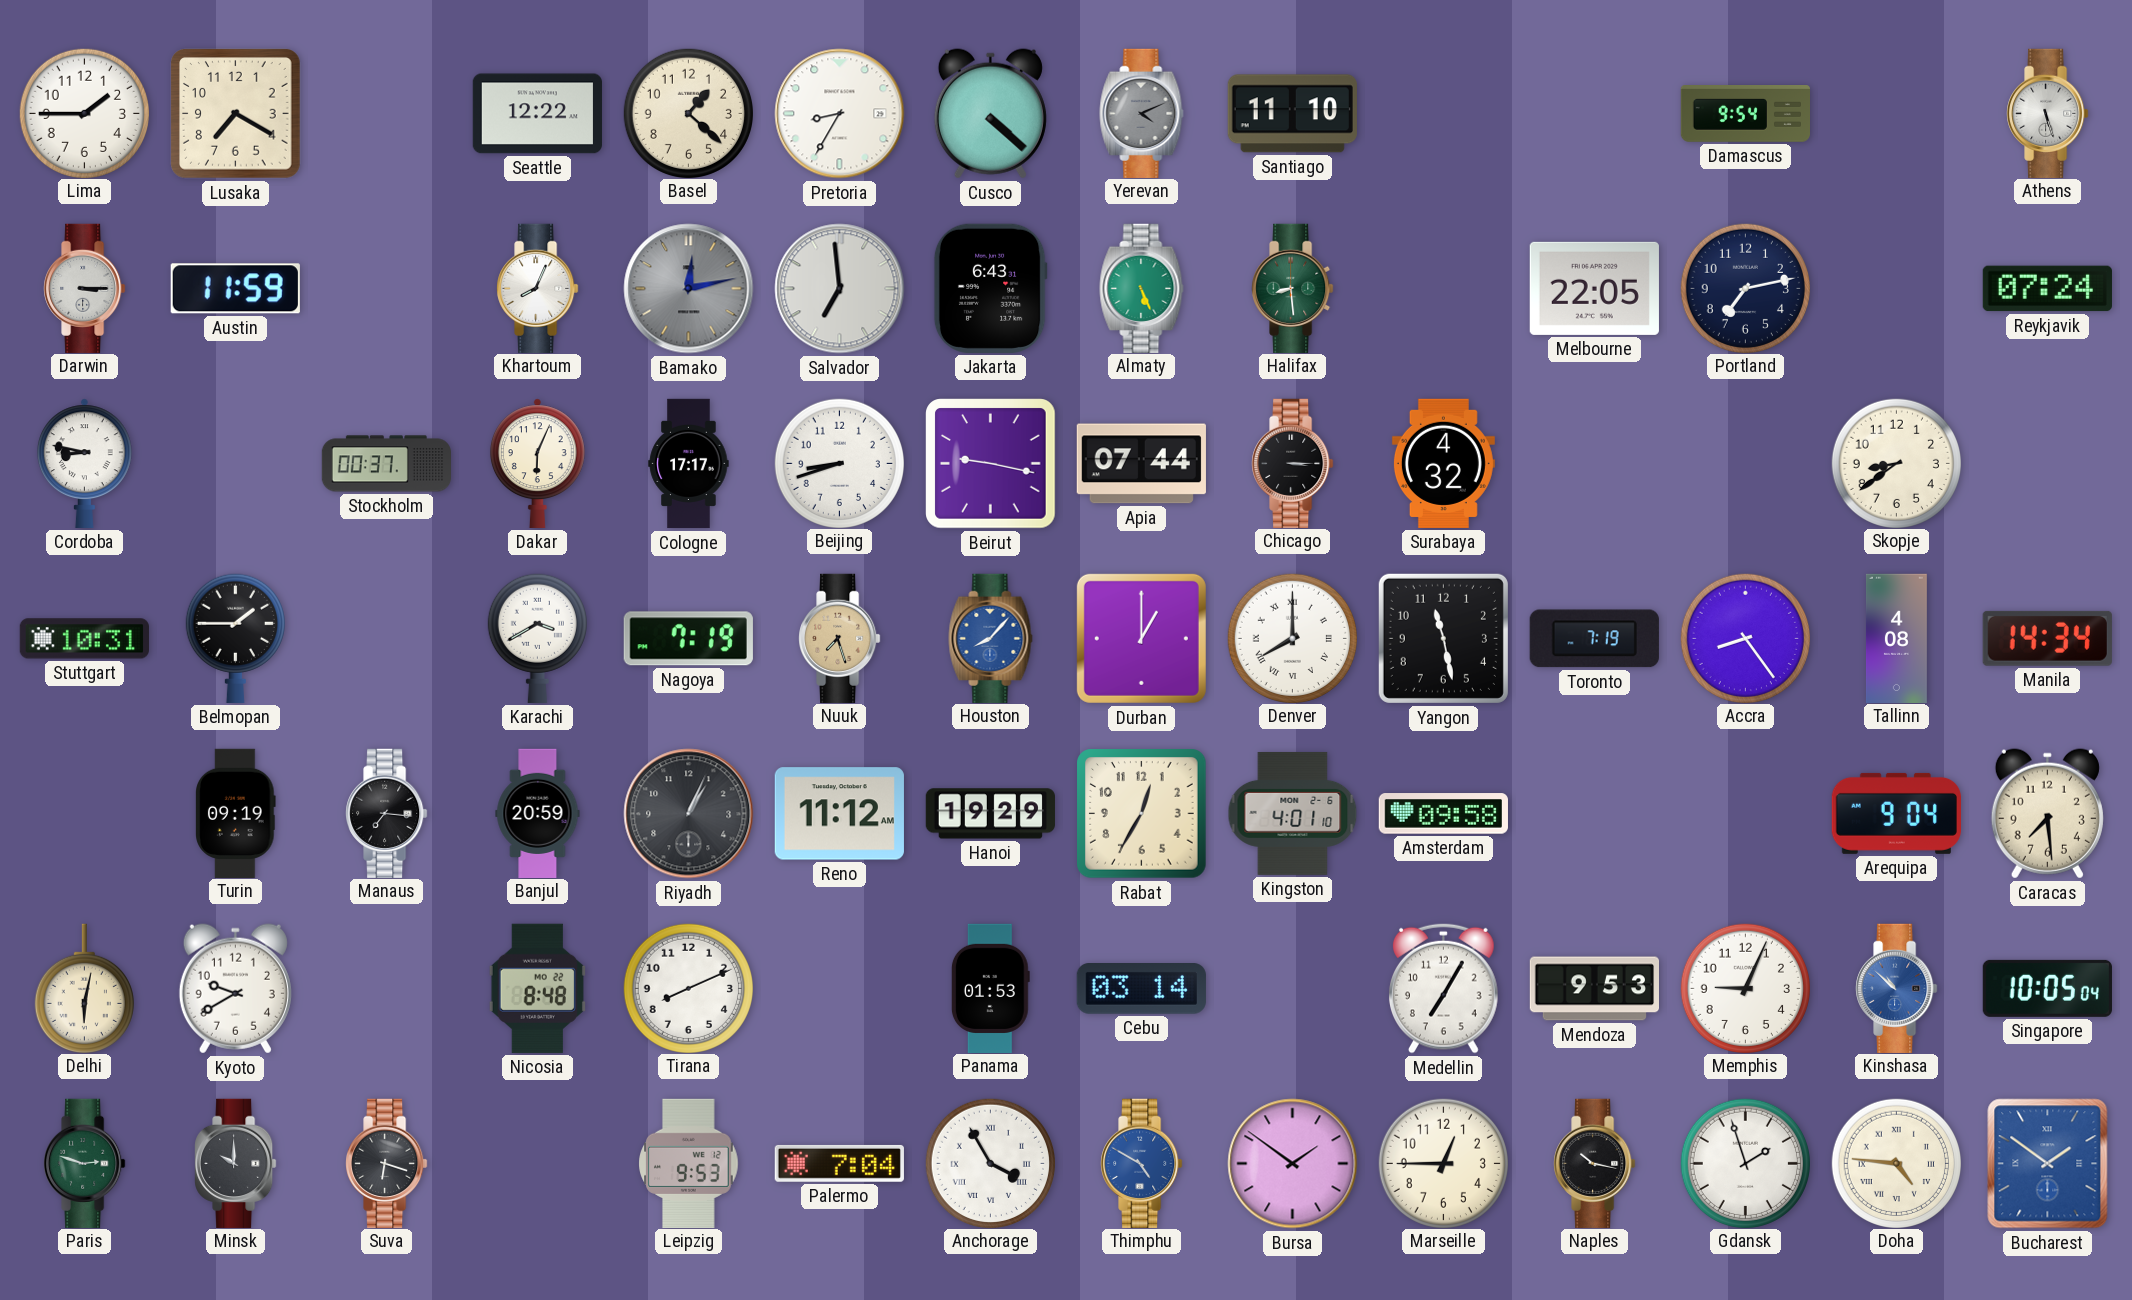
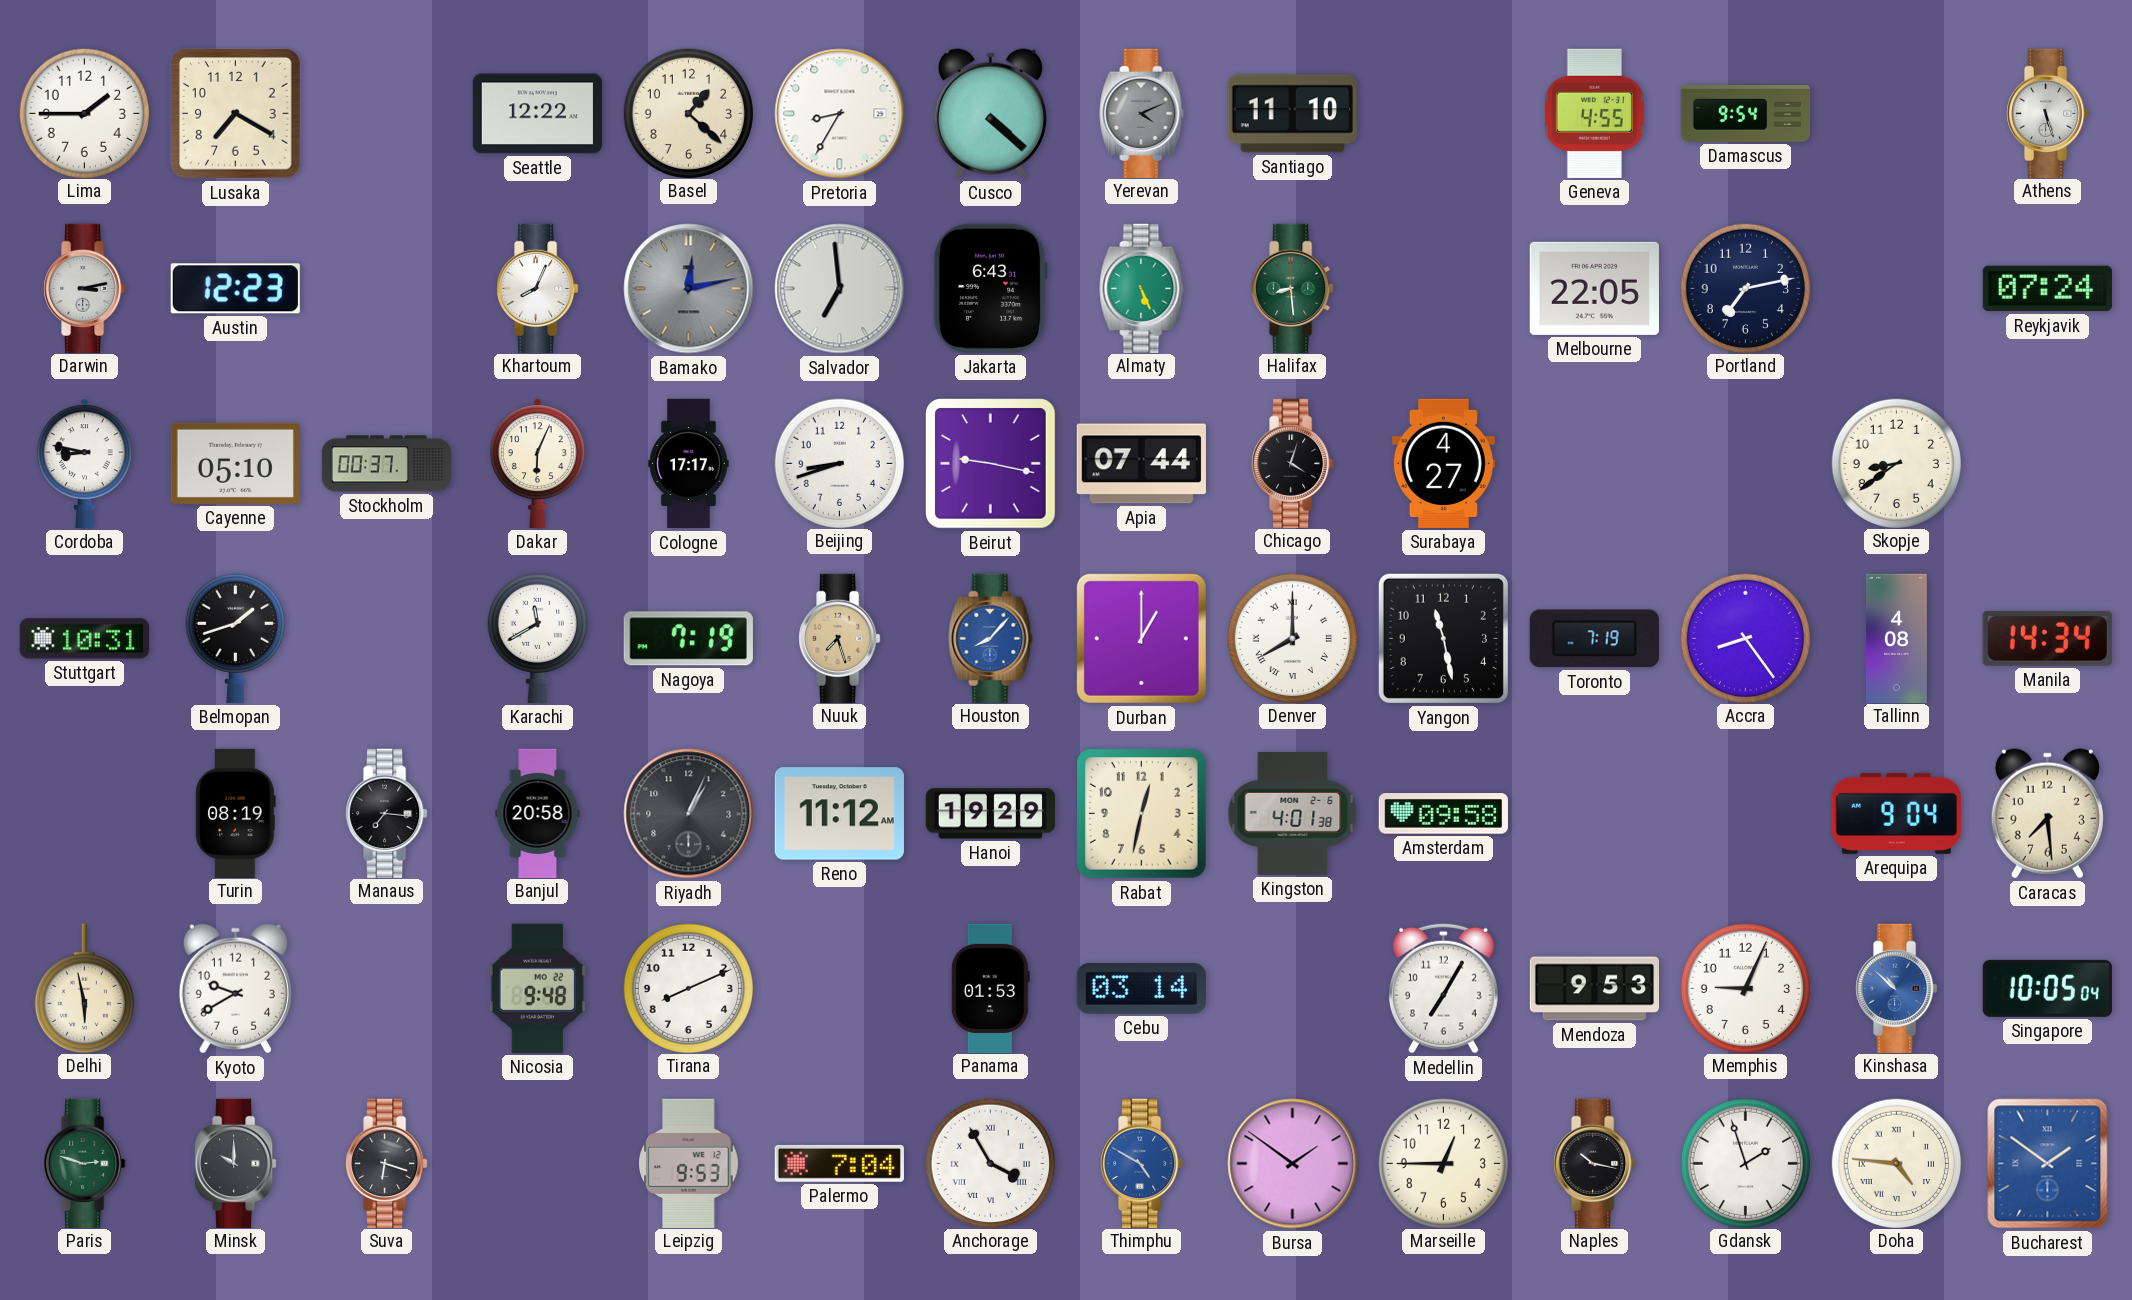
Geneva: none -> 4:55
Darwin: 3:15 -> 3:13
Austin: 11:59 -> 12:23
Cayenne: none -> 05:10
Chicago: 3:15 -> 4:03
Surabaya: 4:32 -> 4:27
Belmopan: 1:45 -> 1:42
Karachi: 3:40 -> 11:40
Turin: 09:19 -> 08:19
Banjul: 20:59 -> 20:58
Rabat: 12:35 -> 12:32
Kingston: 4:01:10 -> 4:01:38
Delhi: 6:02 -> 5:58
Nicosia: 8:48 -> 9:48
